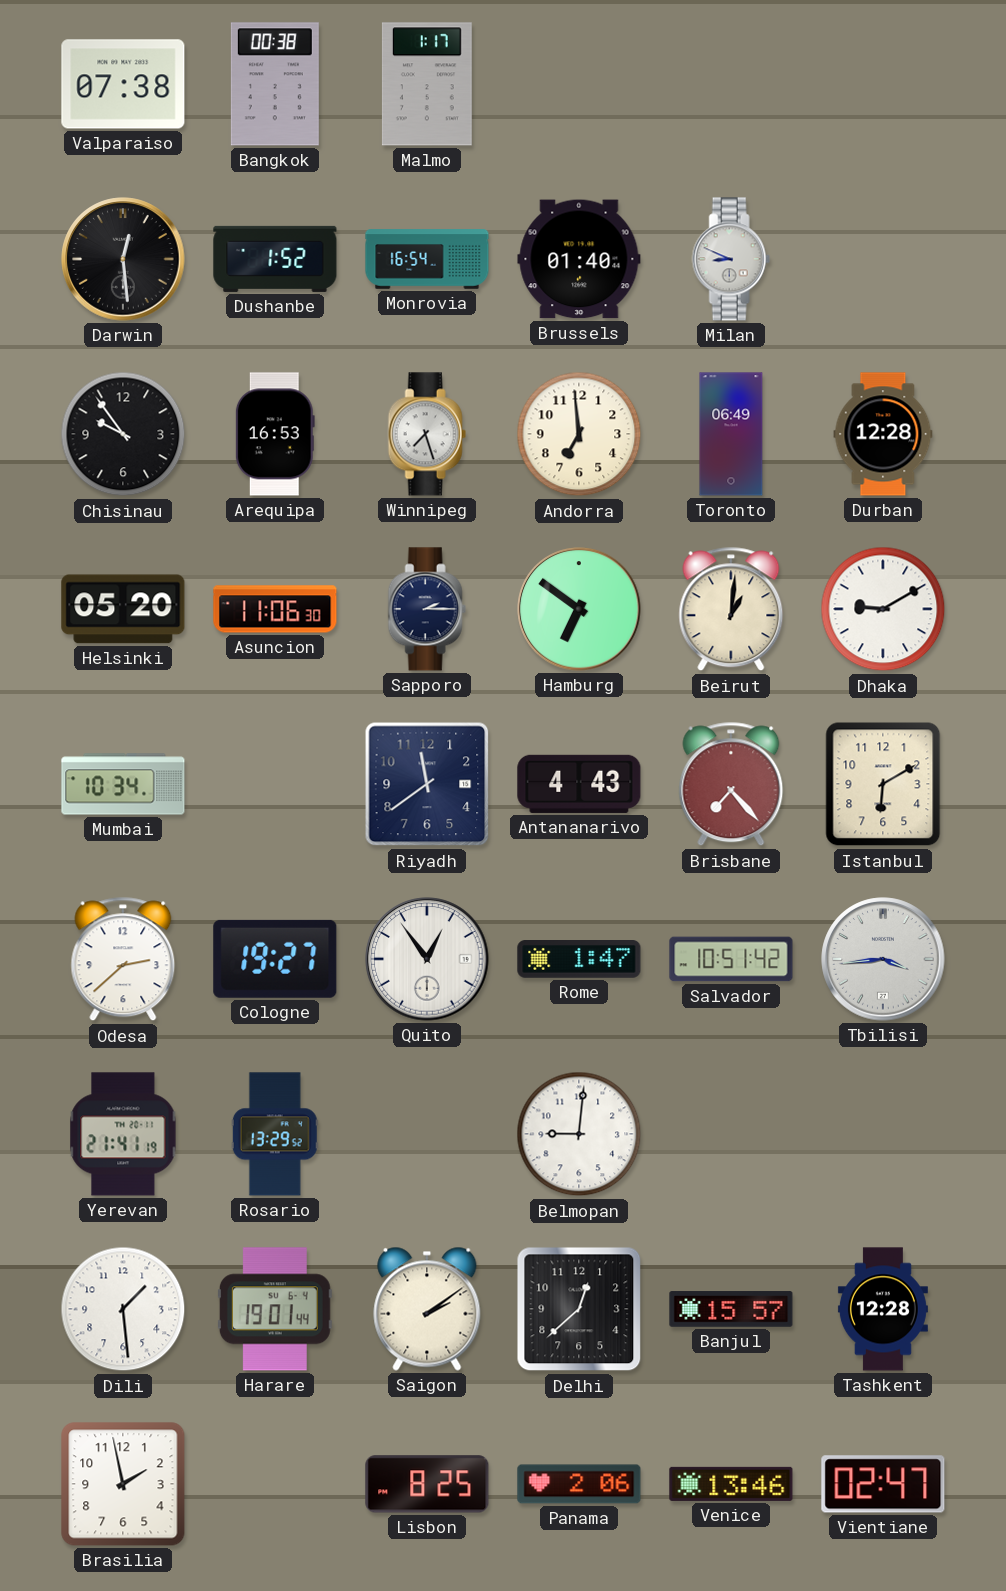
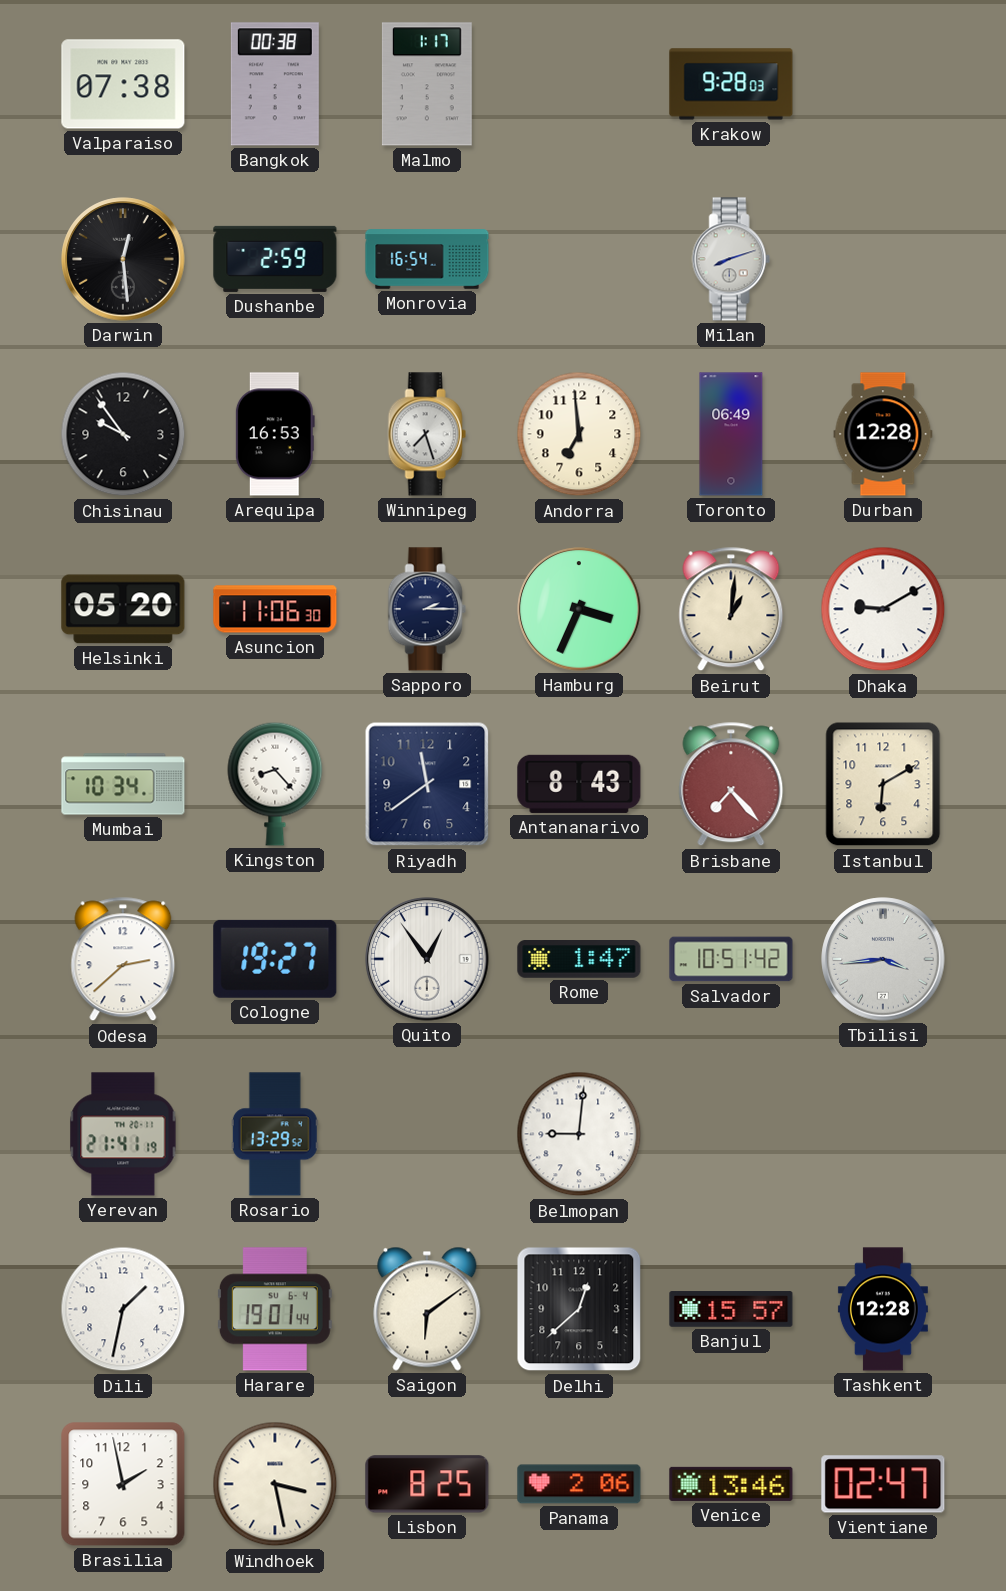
Krakow: none -> 9:28
Dushanbe: 1:52 -> 2:59
Brussels: 01:40 -> none
Milan: 8:49 -> 8:12
Hamburg: 6:51 -> 3:34
Kingston: none -> 8:23
Antananarivo: 4:43 -> 8:43
Dili: 1:29 -> 1:32
Saigon: 2:09 -> 6:09
Windhoek: none -> 3:28
